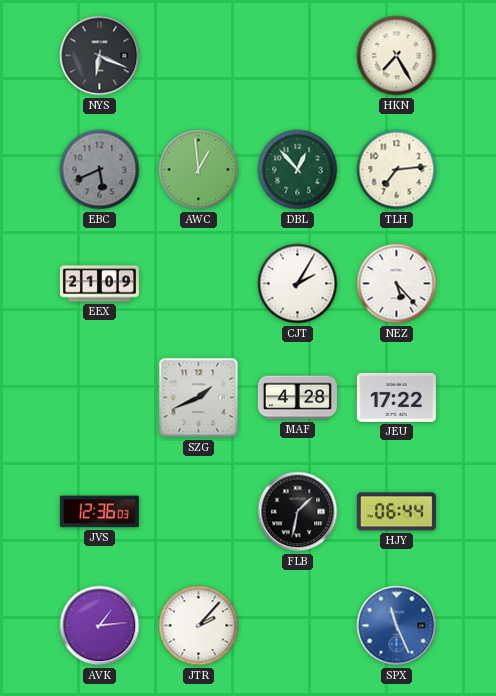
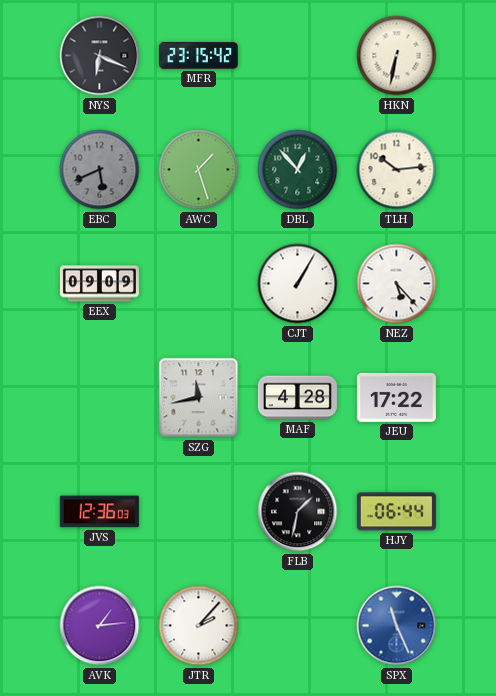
MFR: none -> 23:15
HKN: 7:25 -> 6:32
AWC: 12:59 -> 1:27
TLH: 7:14 -> 10:14
EEX: 21:09 -> 09:09
CJT: 2:05 -> 1:05
SZG: 1:41 -> 11:43
